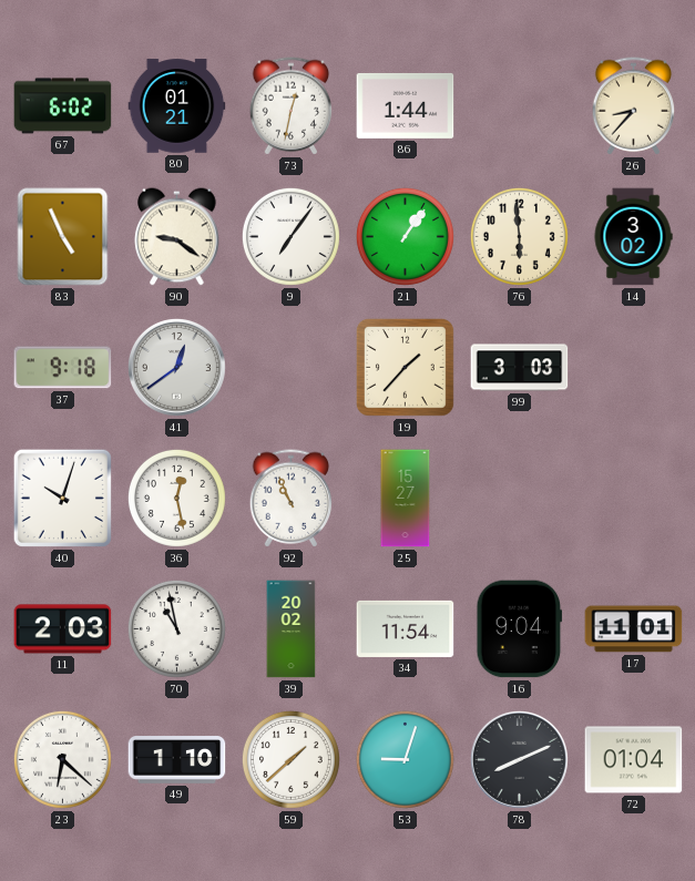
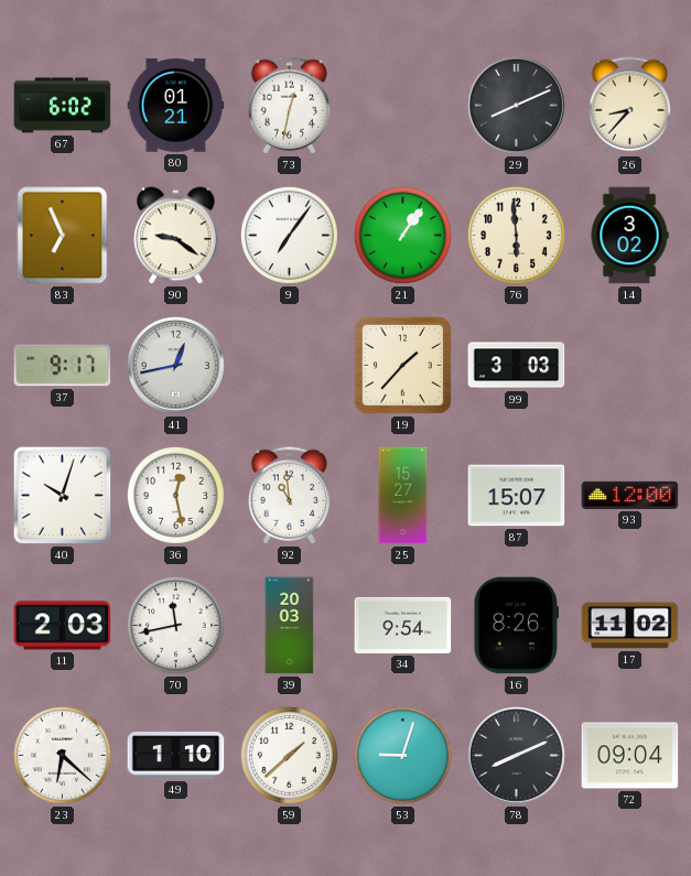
86: 1:44 -> none
29: none -> 8:11
83: 4:56 -> 6:56
37: 9:18 -> 9:17
41: 12:39 -> 12:43
92: 10:56 -> 10:59
87: none -> 15:07
93: none -> 12:00
70: 10:58 -> 11:43
39: 20:02 -> 20:03
34: 11:54 -> 9:54
16: 9:04 -> 8:26
17: 11:01 -> 11:02
72: 01:04 -> 09:04
